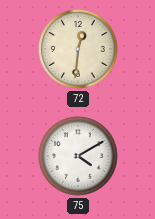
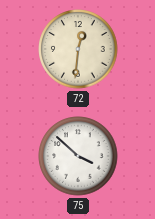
75: 4:10 -> 3:52
